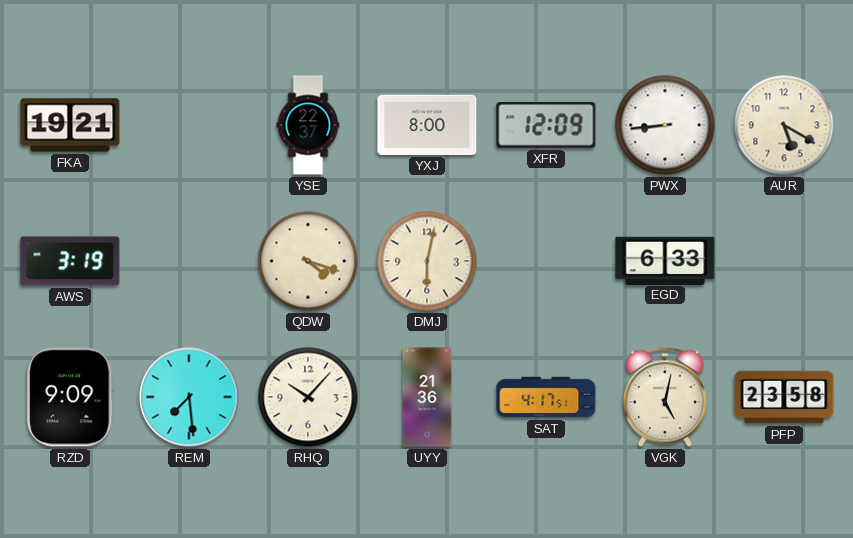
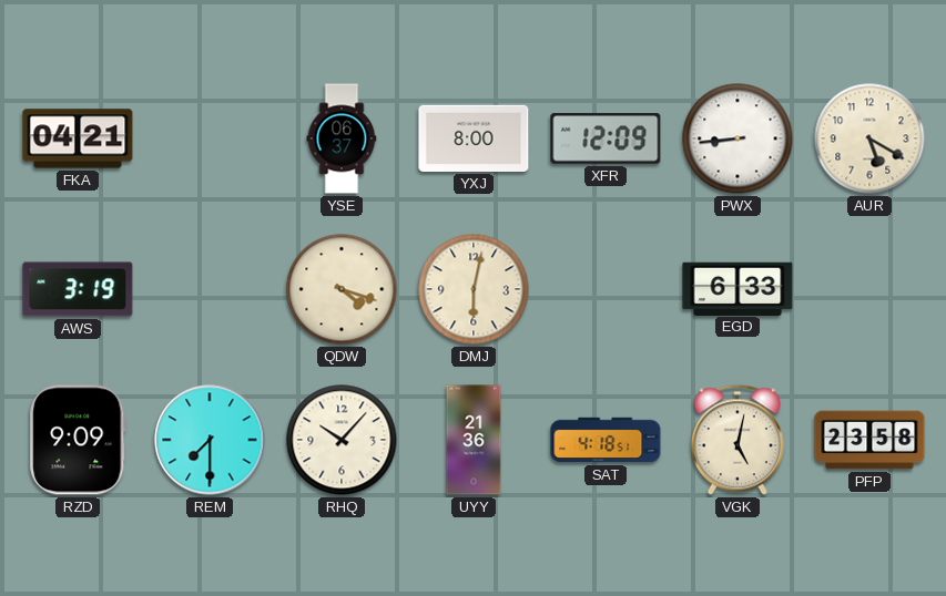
FKA: 19:21 -> 04:21
YSE: 22:37 -> 06:37
REM: 7:29 -> 7:30
SAT: 4:17 -> 4:18
